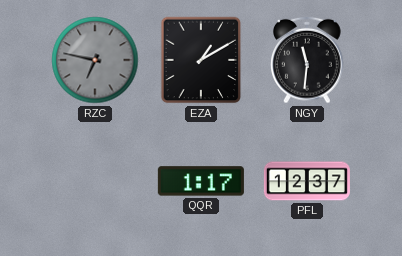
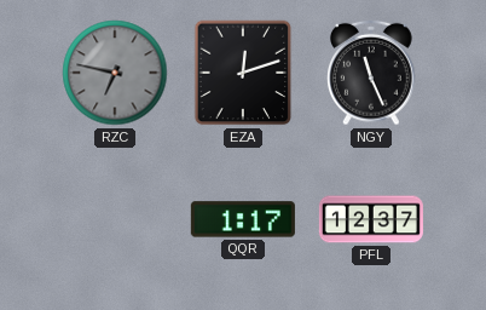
EZA: 1:10 -> 12:12
NGY: 11:31 -> 11:26
